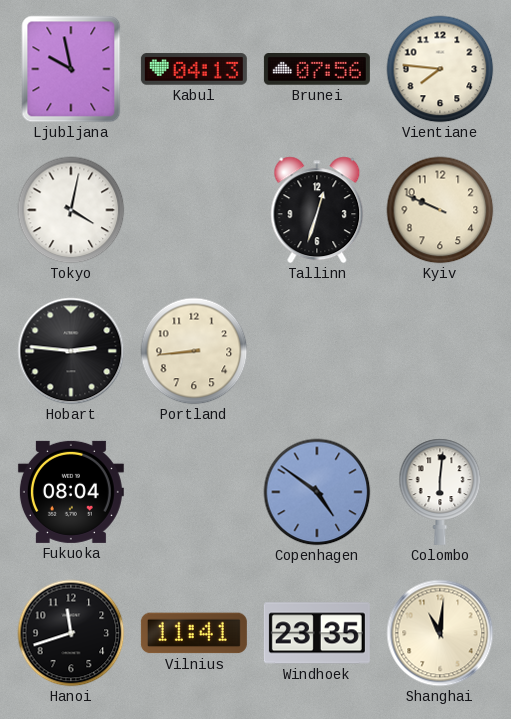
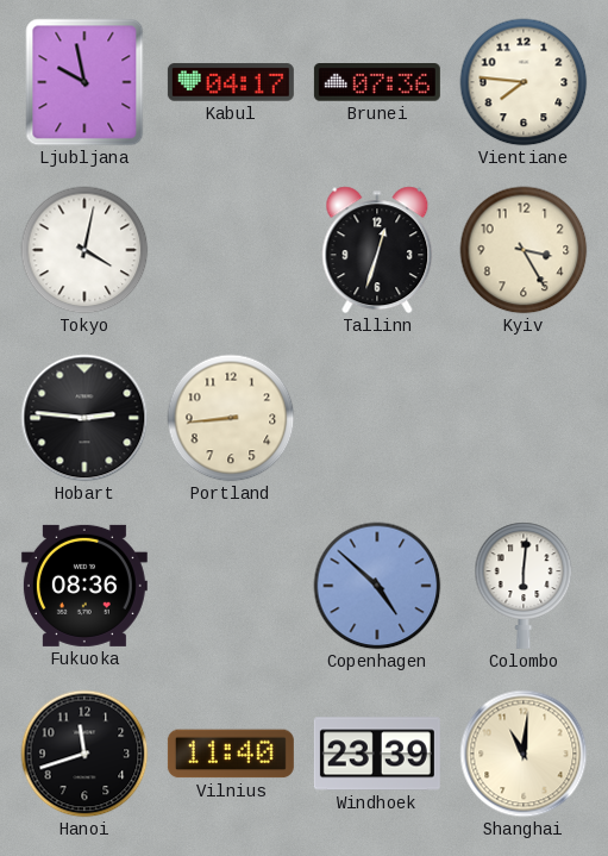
Kabul: 04:13 -> 04:17
Brunei: 07:56 -> 07:36
Kyiv: 9:49 -> 3:25
Fukuoka: 08:04 -> 08:36
Copenhagen: 4:51 -> 4:52
Vilnius: 11:41 -> 11:40
Windhoek: 23:35 -> 23:39
